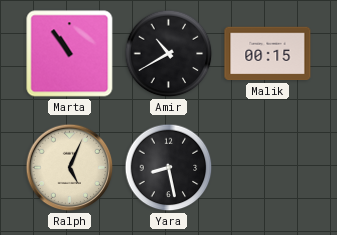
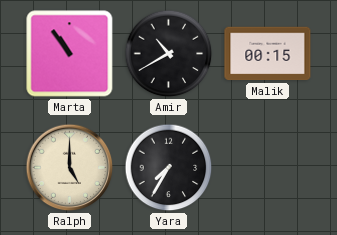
Ralph: 5:04 -> 5:00
Yara: 8:28 -> 7:35
